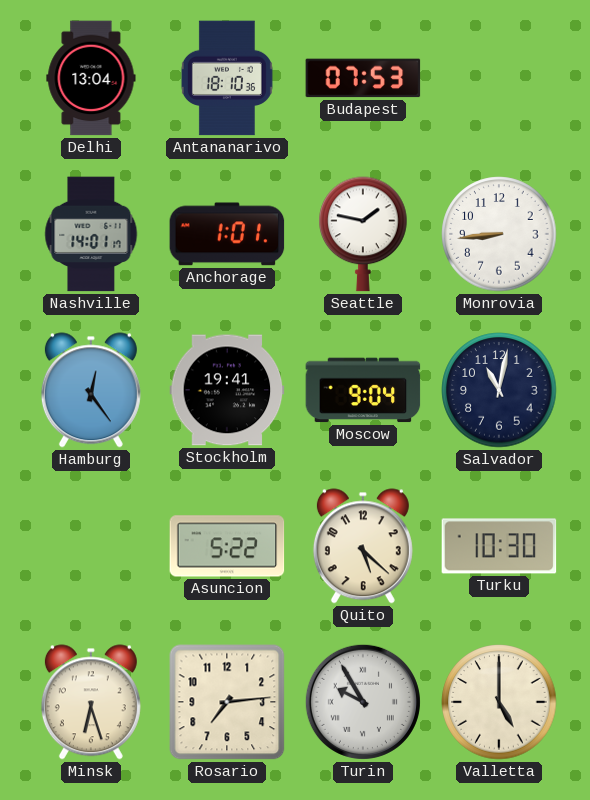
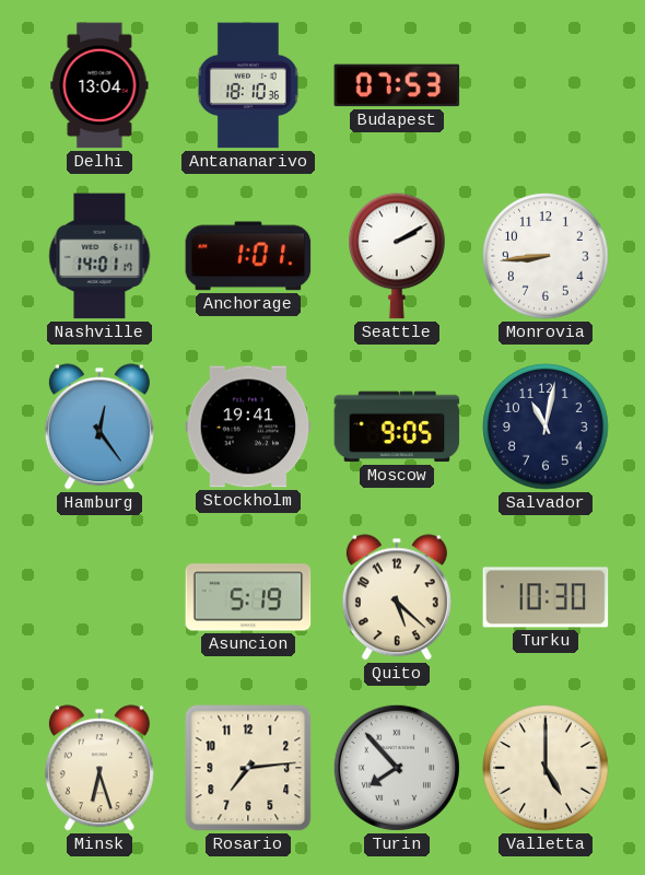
Seattle: 1:47 -> 2:10
Moscow: 9:04 -> 9:05
Asuncion: 5:22 -> 5:19
Turin: 9:55 -> 7:53
